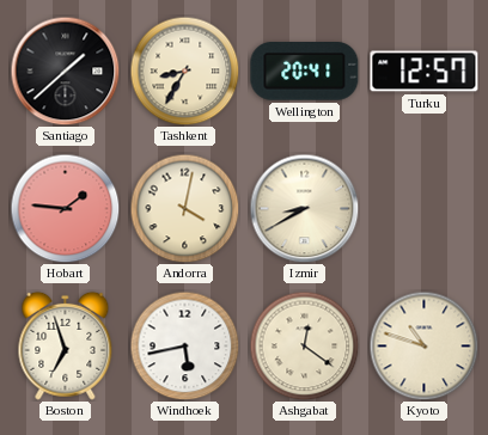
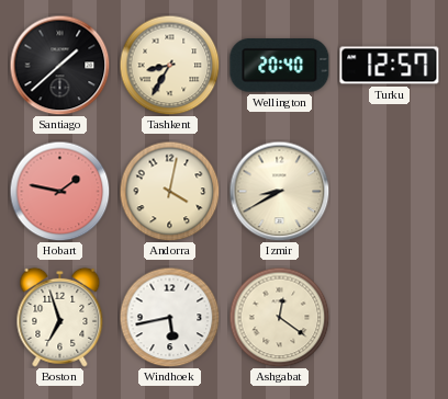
Wellington: 20:41 -> 20:40
Hobart: 1:46 -> 1:47
Kyoto: 10:48 -> none
